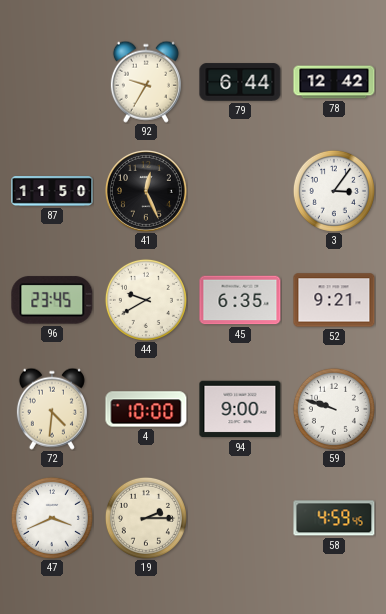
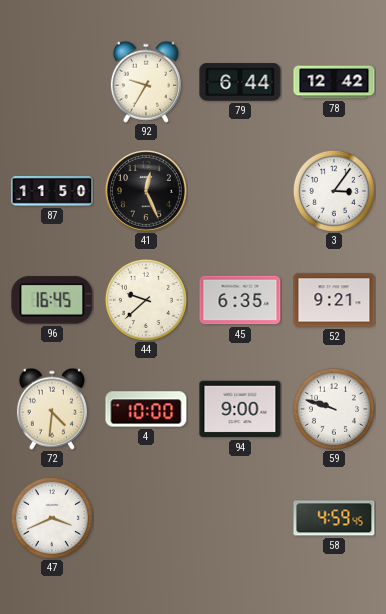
96: 23:45 -> 16:45
44: 9:40 -> 9:38
19: 2:15 -> none
